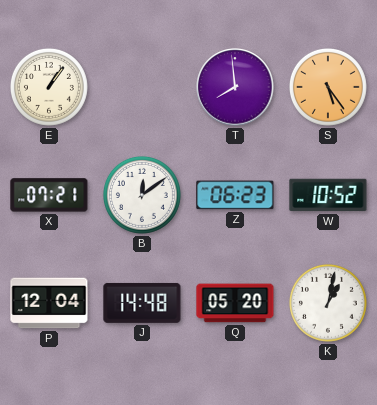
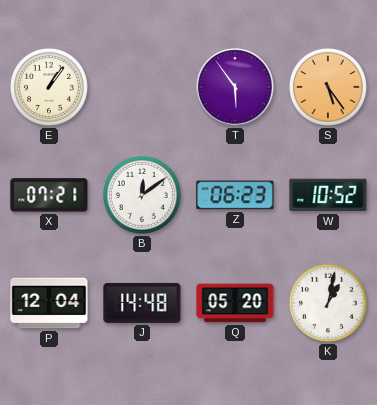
T: 7:59 -> 5:54
